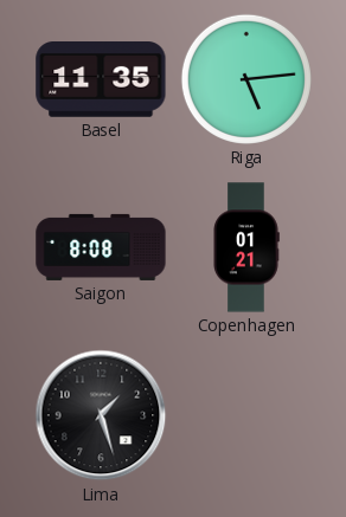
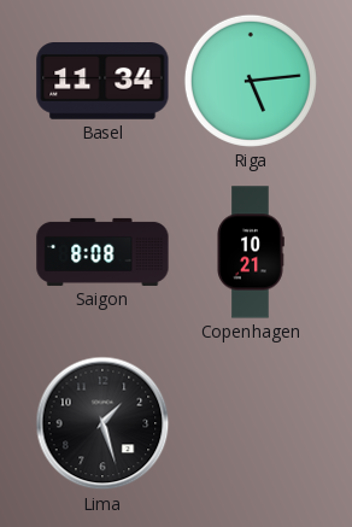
Basel: 11:35 -> 11:34
Copenhagen: 01:21 -> 10:21
